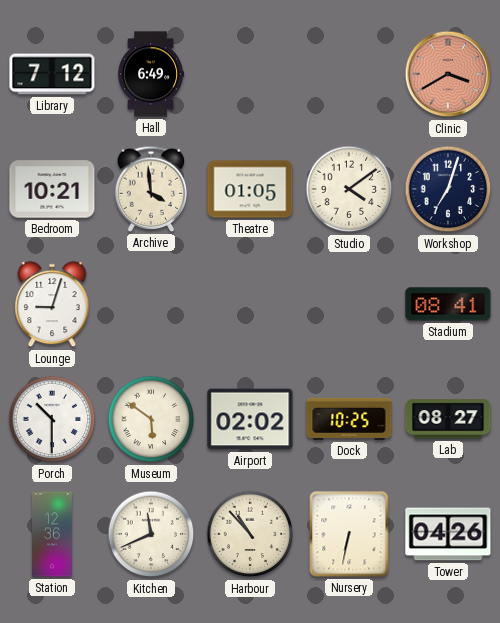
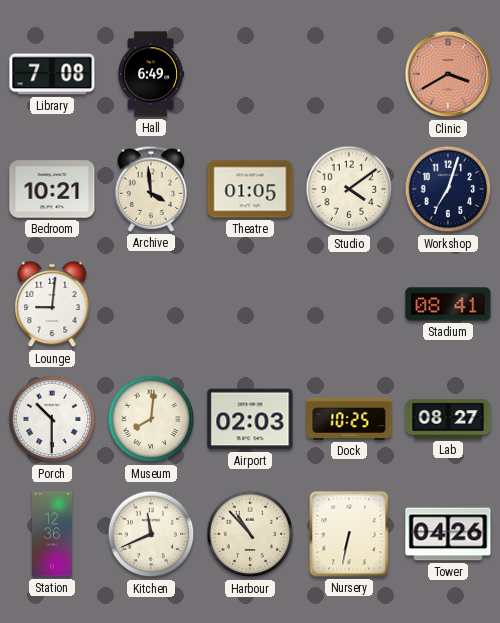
Library: 7:12 -> 7:08
Lounge: 9:03 -> 9:01
Museum: 5:51 -> 8:01
Airport: 02:02 -> 02:03
